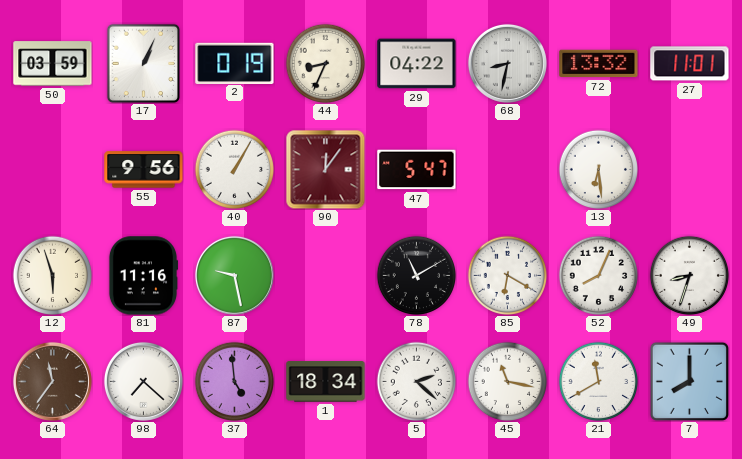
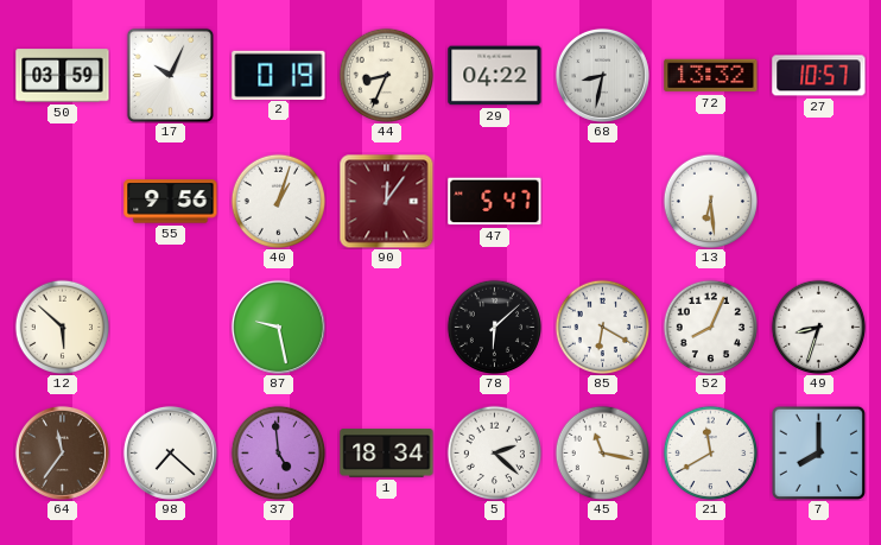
17: 1:04 -> 10:04
27: 11:01 -> 10:57
40: 1:05 -> 1:03
12: 5:57 -> 5:52
81: 11:16 -> none
78: 11:10 -> 6:08
